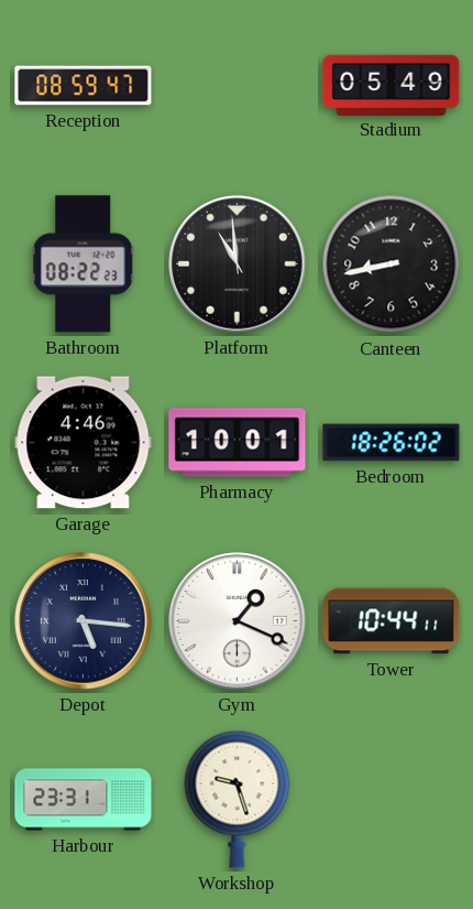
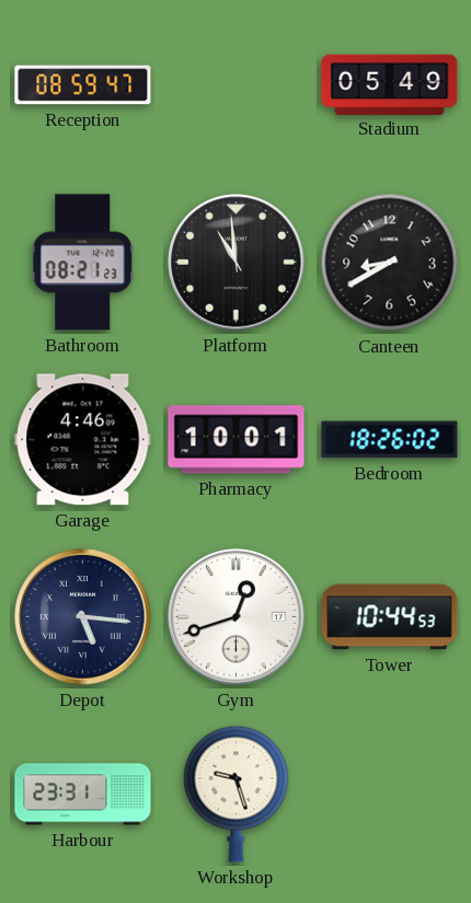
Bathroom: 08:22 -> 08:21
Canteen: 8:43 -> 8:40
Gym: 1:19 -> 12:42
Tower: 10:44:11 -> 10:44:53
